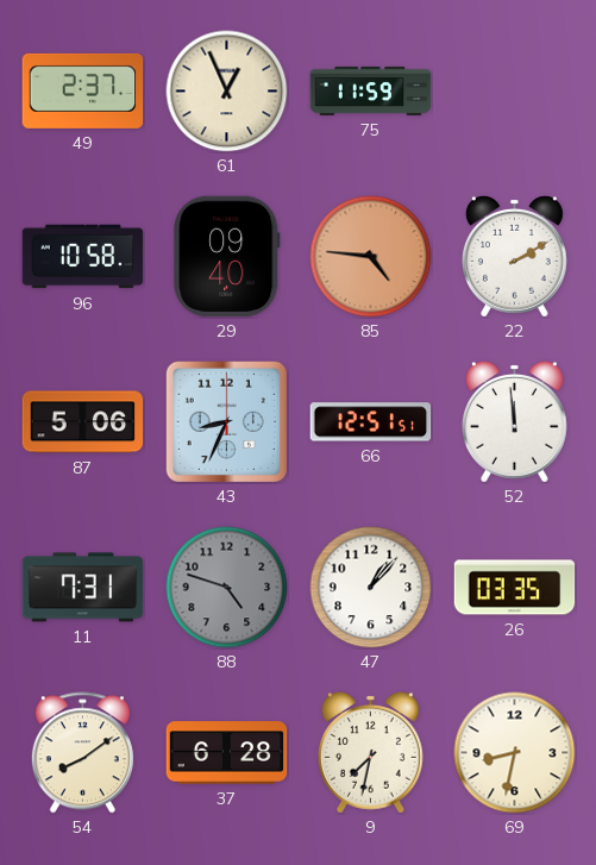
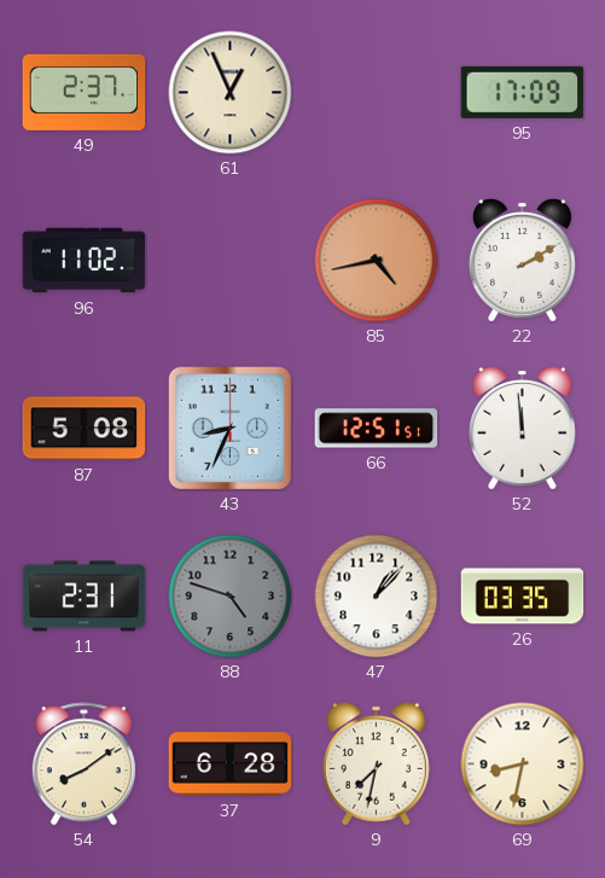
75: 11:59 -> none
95: none -> 17:09
96: 10:58 -> 11:02
29: 09:40 -> none
85: 4:46 -> 4:43
87: 5:06 -> 5:08
11: 7:31 -> 2:31
